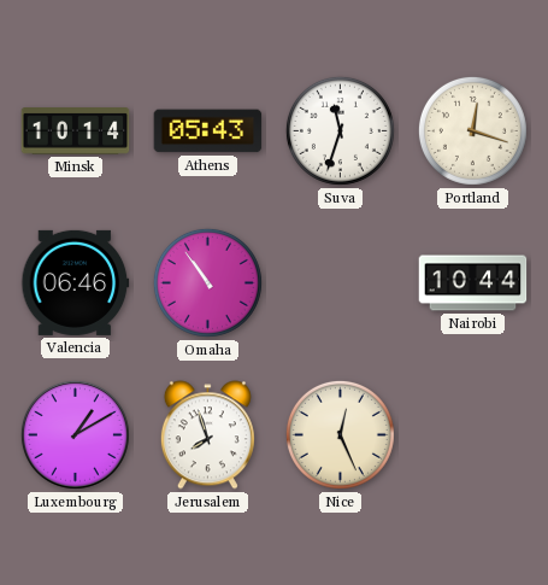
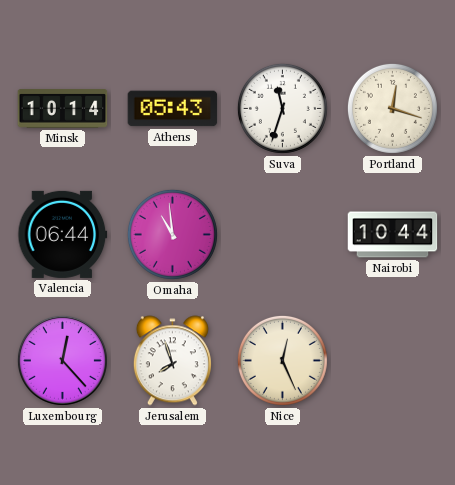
Valencia: 06:46 -> 06:44
Omaha: 10:54 -> 10:59
Luxembourg: 1:10 -> 12:23
